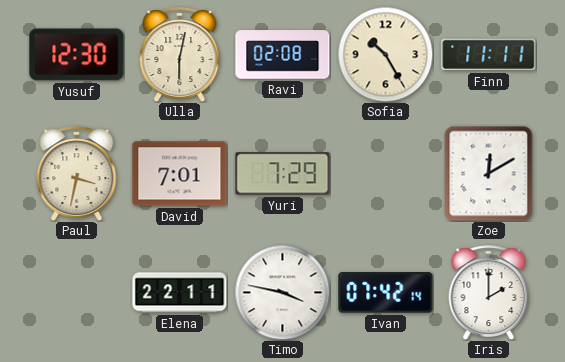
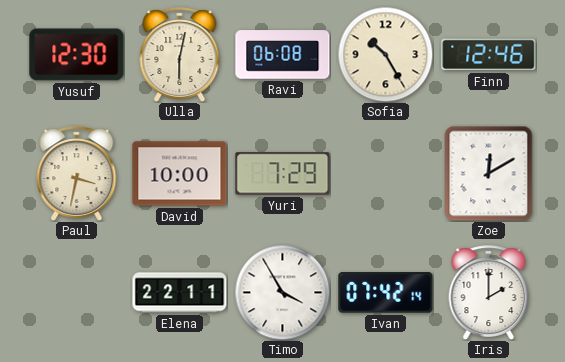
Ravi: 02:08 -> 06:08
Finn: 11:11 -> 12:46
David: 7:01 -> 10:00
Timo: 3:47 -> 3:55
